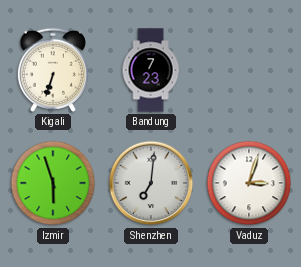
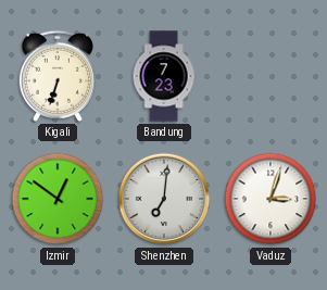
Izmir: 5:57 -> 12:51
